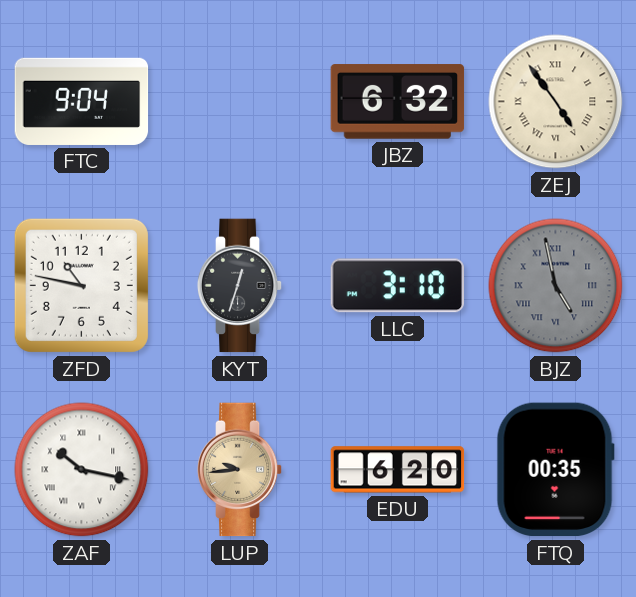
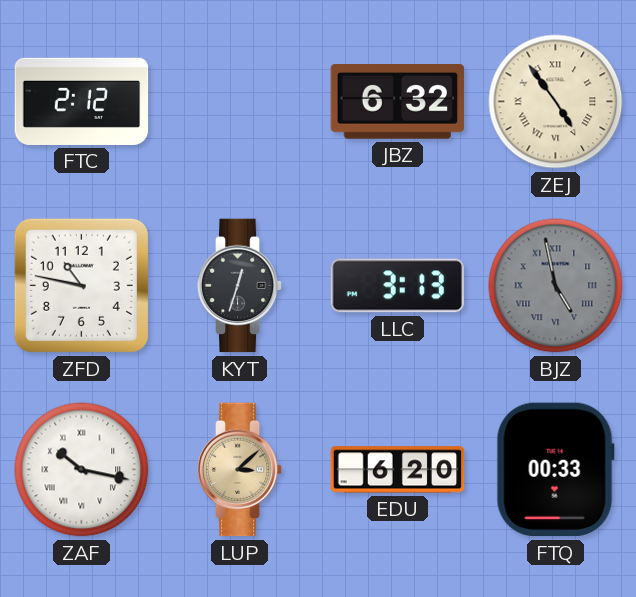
FTC: 9:04 -> 2:12
LLC: 3:10 -> 3:13
LUP: 9:44 -> 3:08
FTQ: 00:35 -> 00:33
